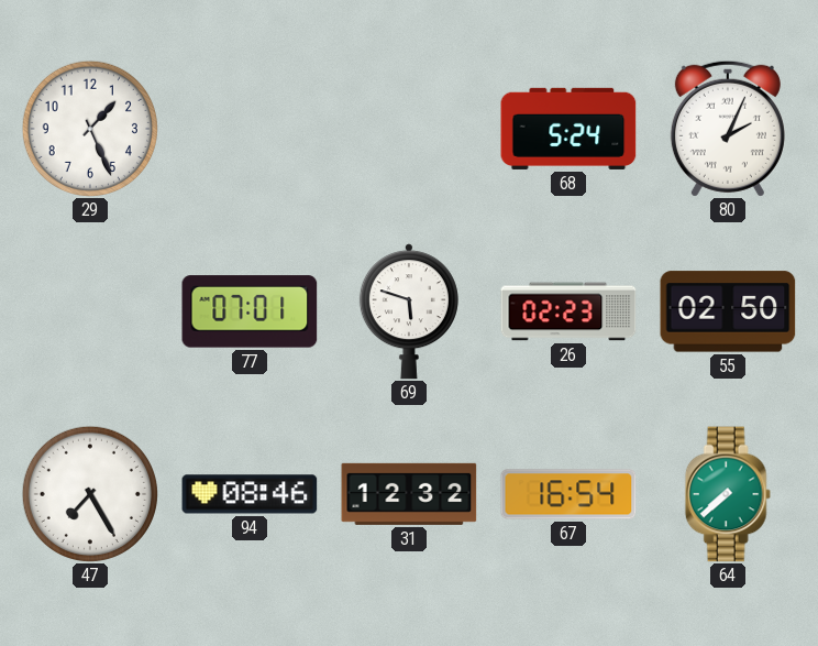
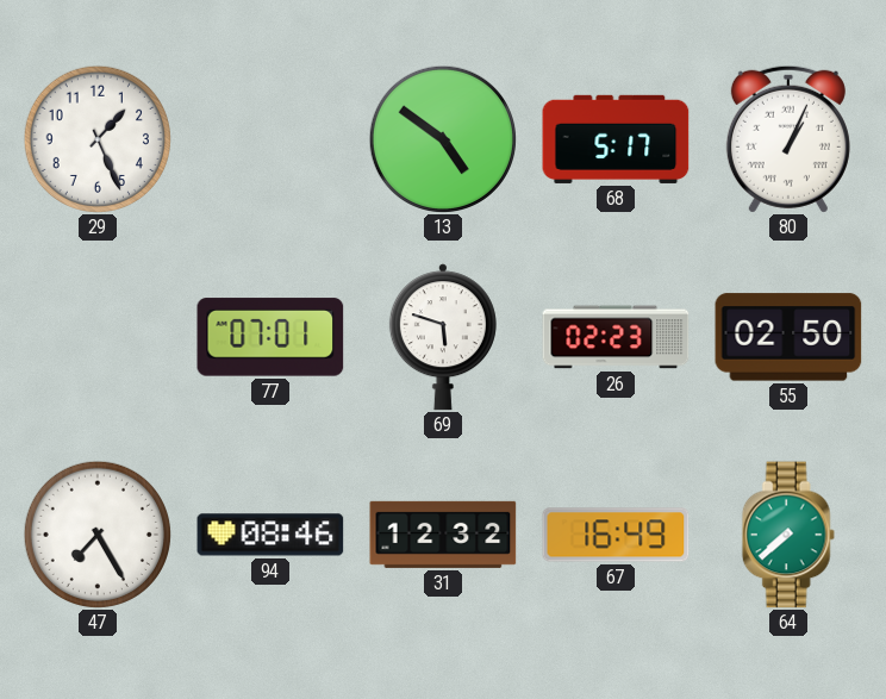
13: none -> 4:51
68: 5:24 -> 5:17
80: 2:04 -> 1:04
67: 16:54 -> 16:49
